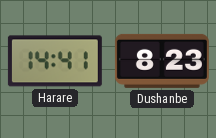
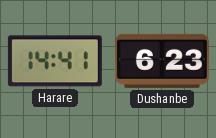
Dushanbe: 8:23 -> 6:23
